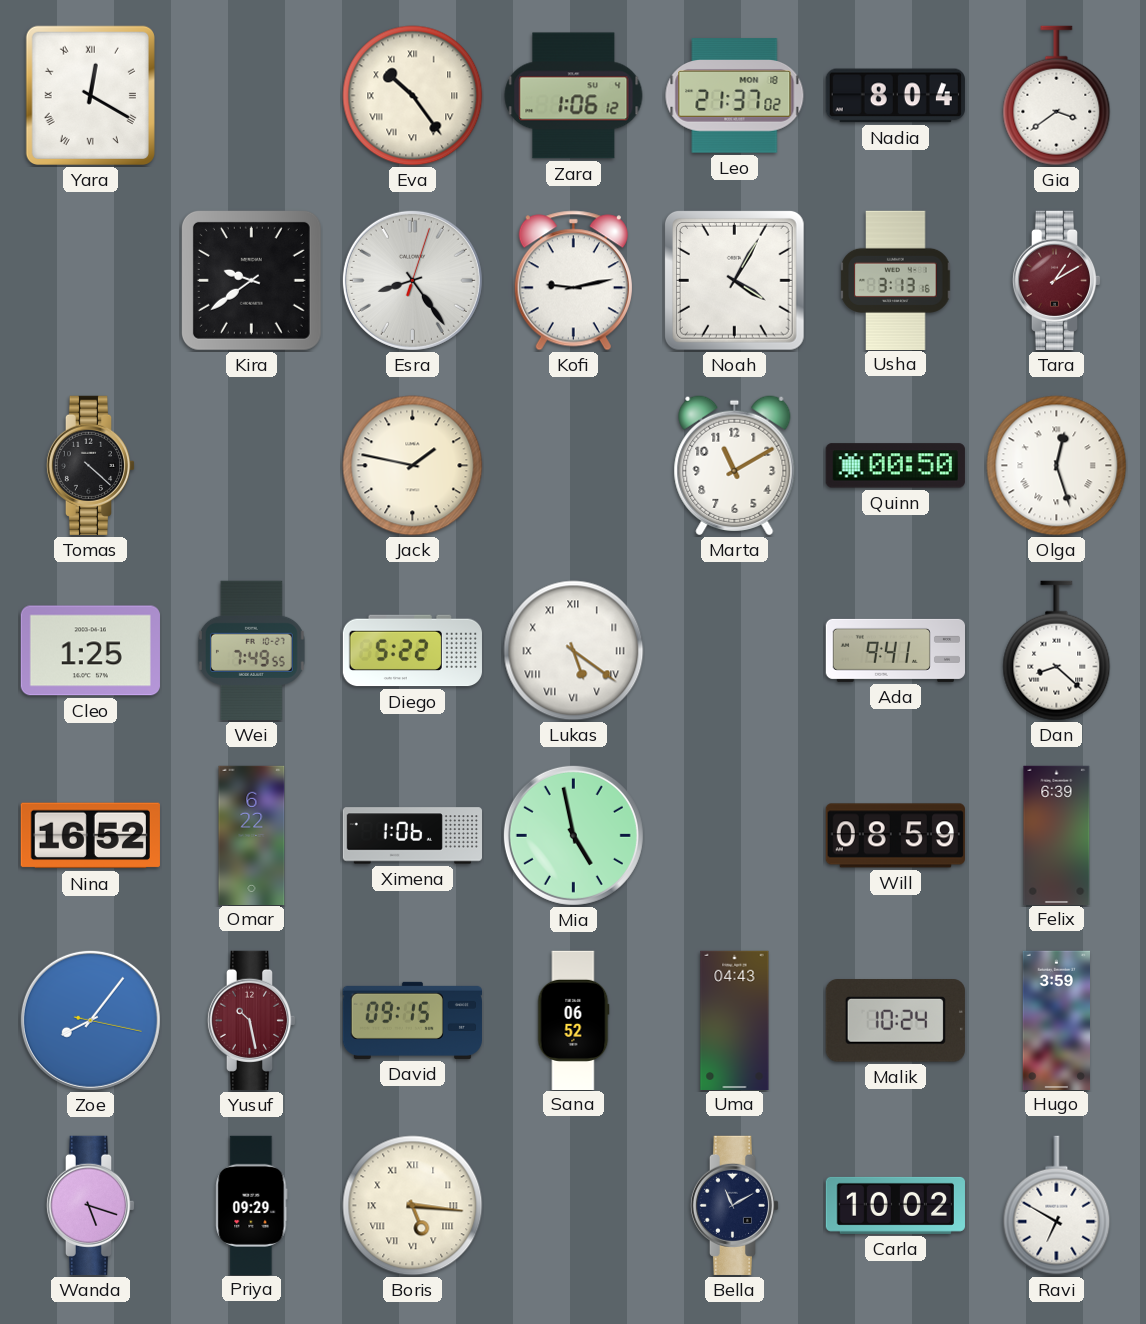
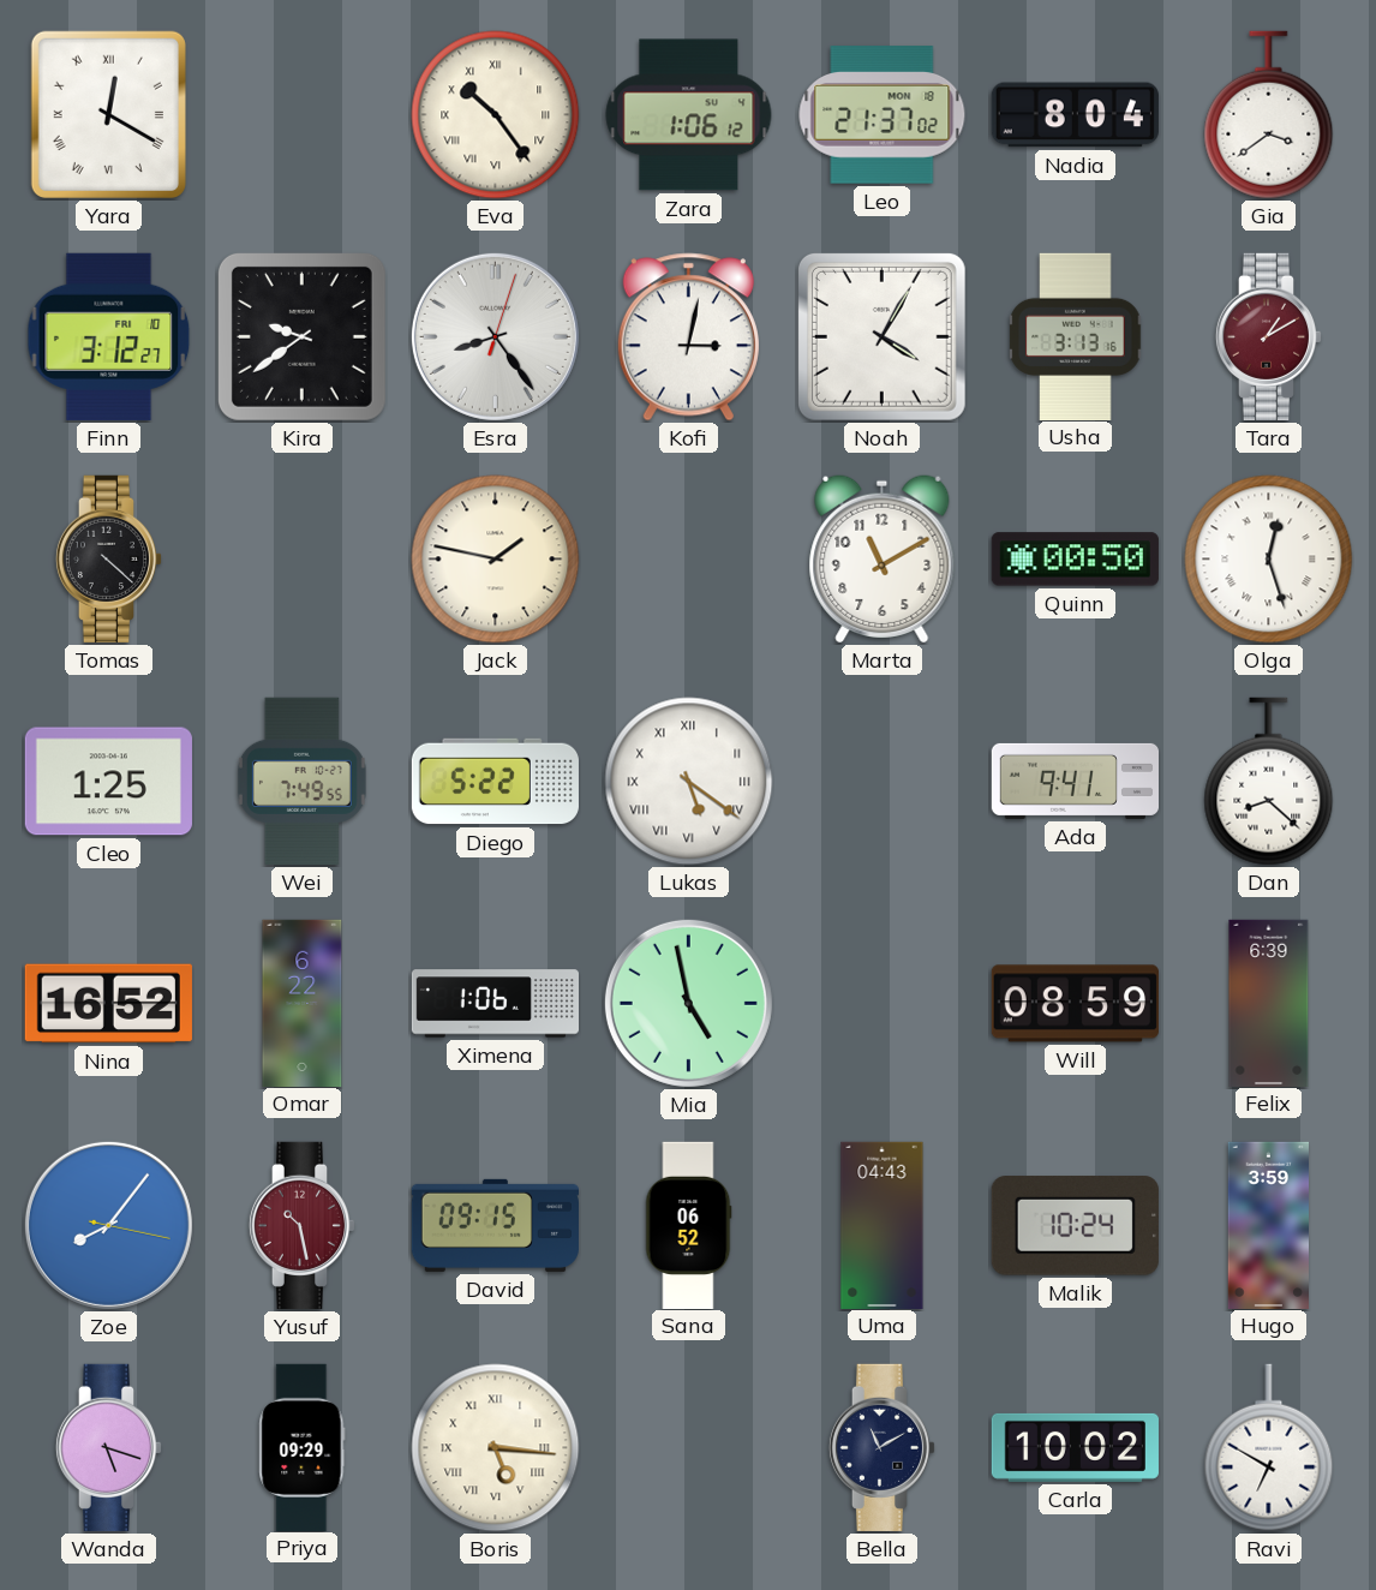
Finn: none -> 3:12
Kofi: 9:13 -> 3:02
